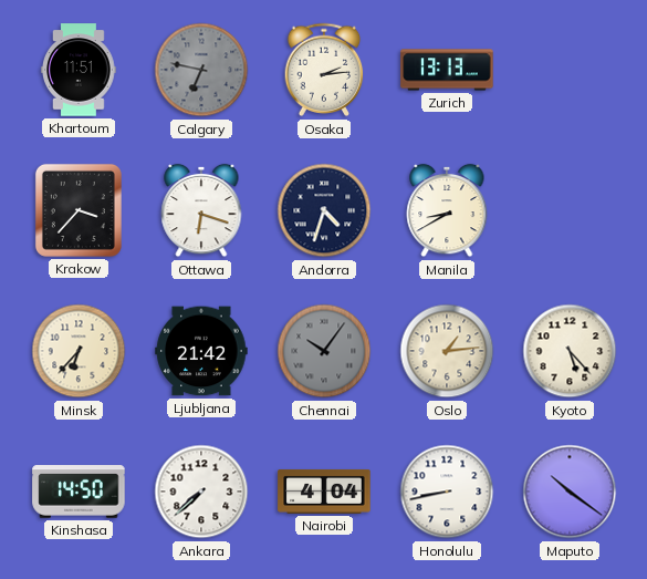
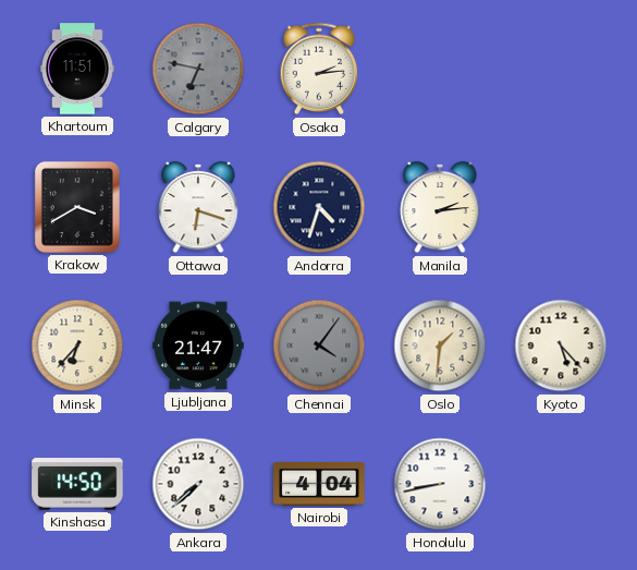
Zurich: 13:13 -> none
Krakow: 3:37 -> 3:40
Manila: 8:40 -> 2:14
Ljubljana: 21:42 -> 21:47
Chennai: 10:06 -> 4:06
Oslo: 1:14 -> 1:31
Maputo: 10:21 -> none
